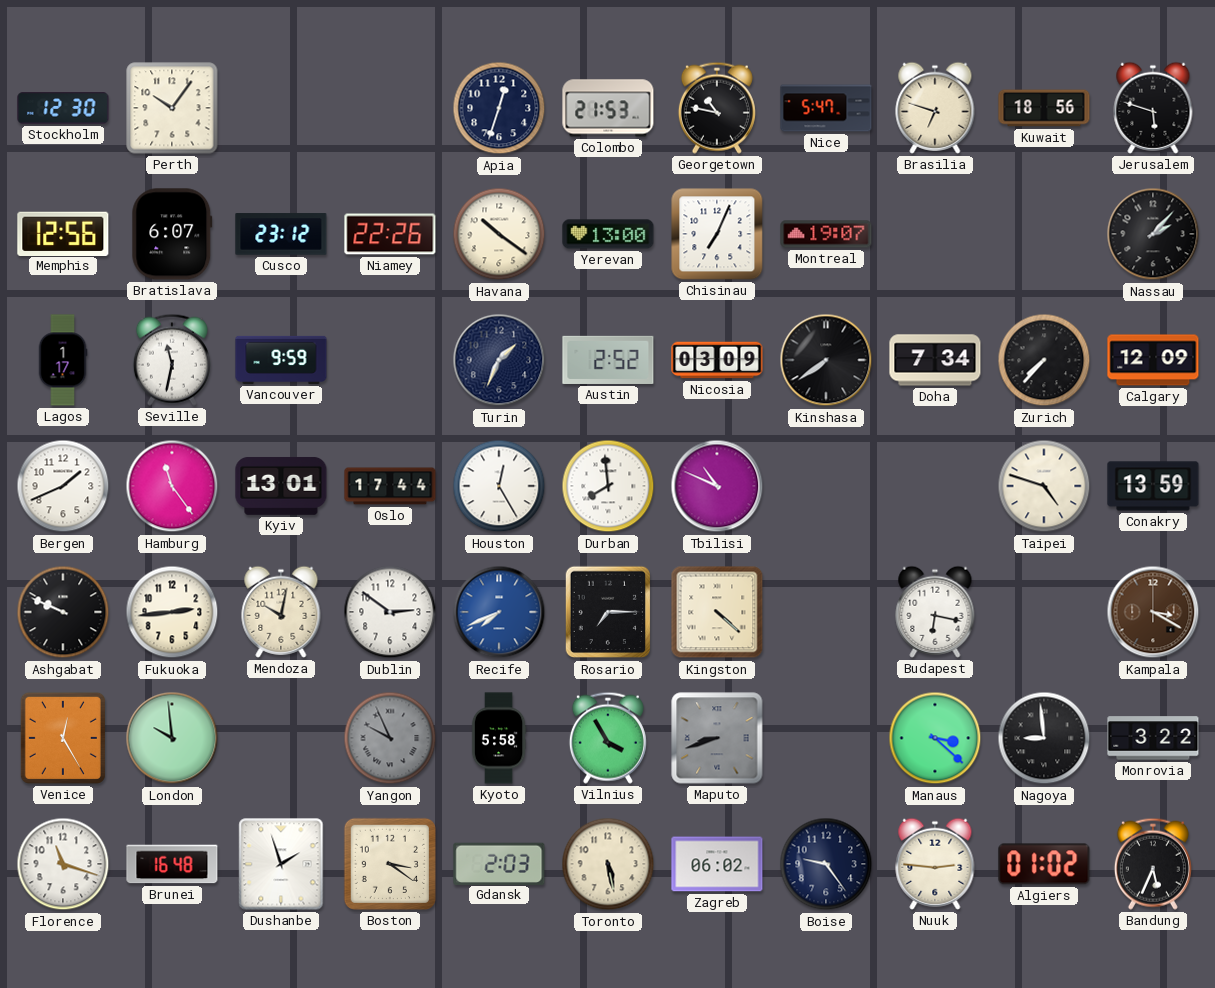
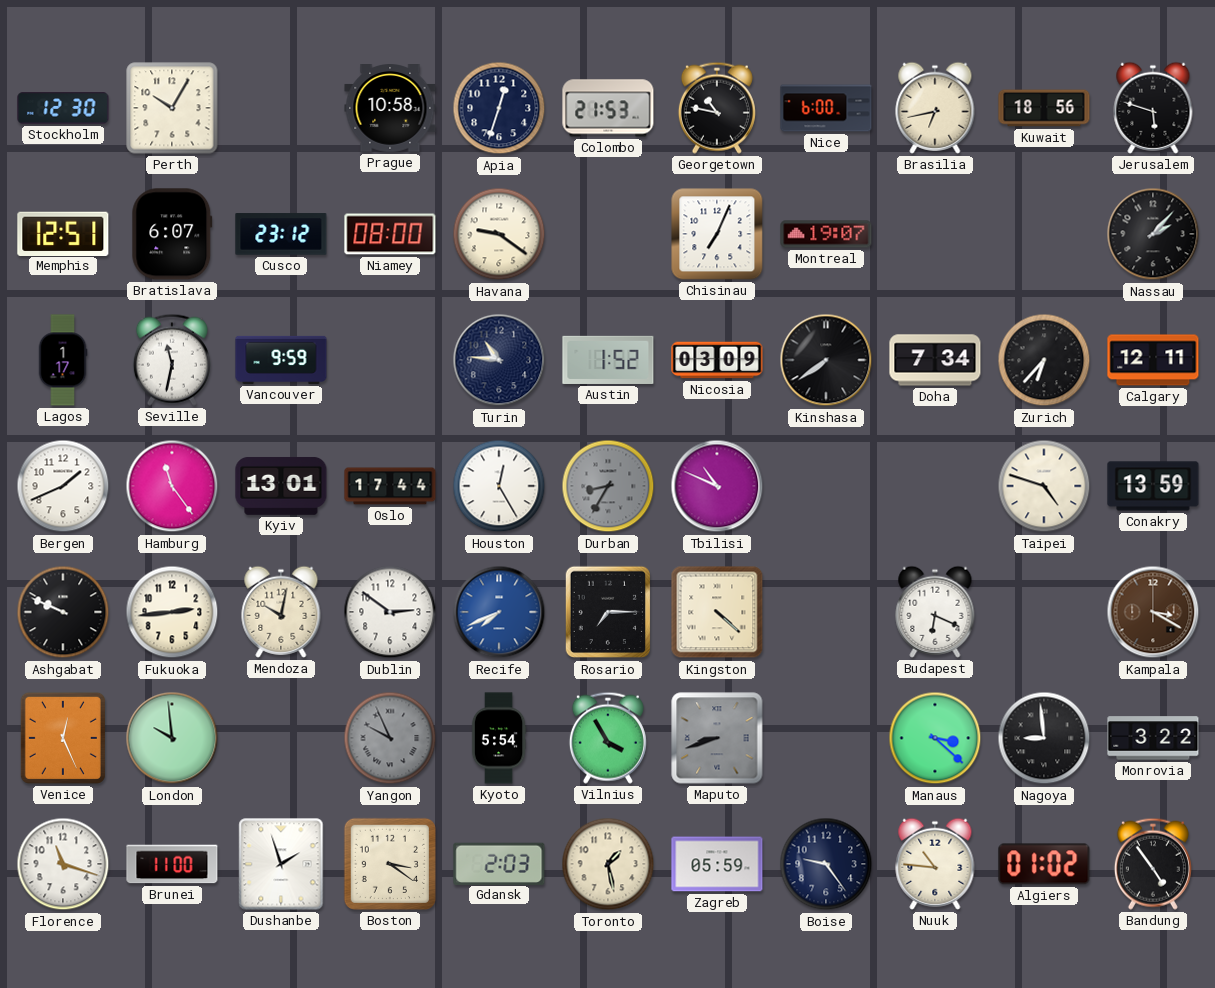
Perth: 10:06 -> 10:05
Prague: none -> 10:58
Nice: 5:47 -> 6:00
Brasilia: 6:48 -> 6:43
Memphis: 12:56 -> 12:51
Niamey: 22:26 -> 08:00
Havana: 10:21 -> 9:21
Yerevan: 13:00 -> none
Turin: 1:34 -> 10:46
Austin: 2:52 -> 1:52
Zurich: 7:37 -> 6:37
Calgary: 12:09 -> 12:11
Durban: 7:59 -> 8:35
Durban dial: white -> grey
Budapest: 6:17 -> 6:19
Venice: 12:25 -> 12:26
Kyoto: 5:58 -> 5:54
Brunei: 16:48 -> 11:00
Toronto: 5:28 -> 1:28
Zagreb: 06:02 -> 05:59
Nuuk: 2:46 -> 10:46
Bandung: 5:34 -> 4:54
